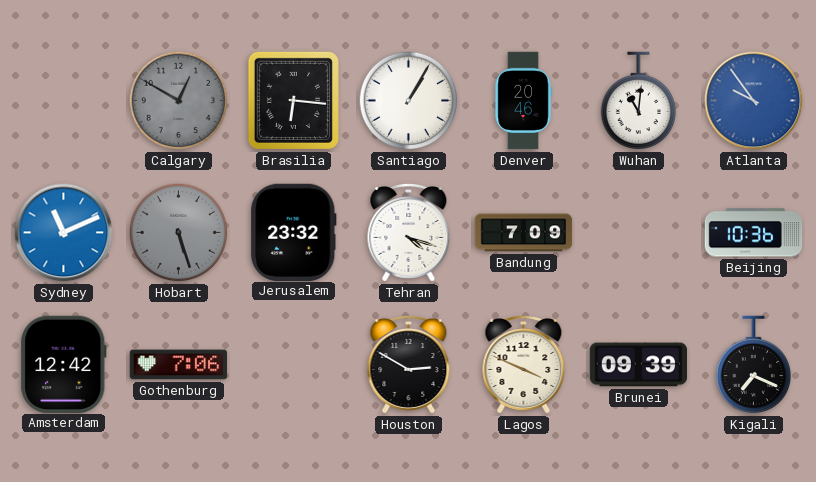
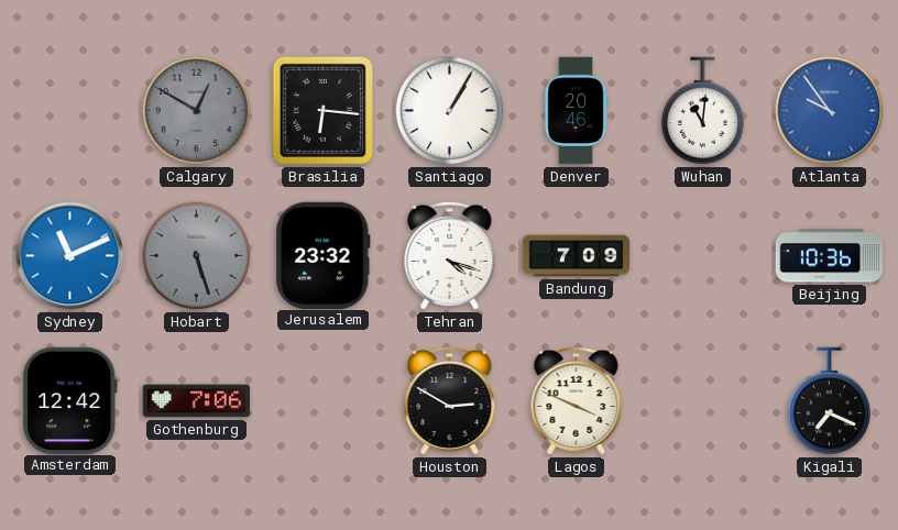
Brunei: 09:39 -> none
